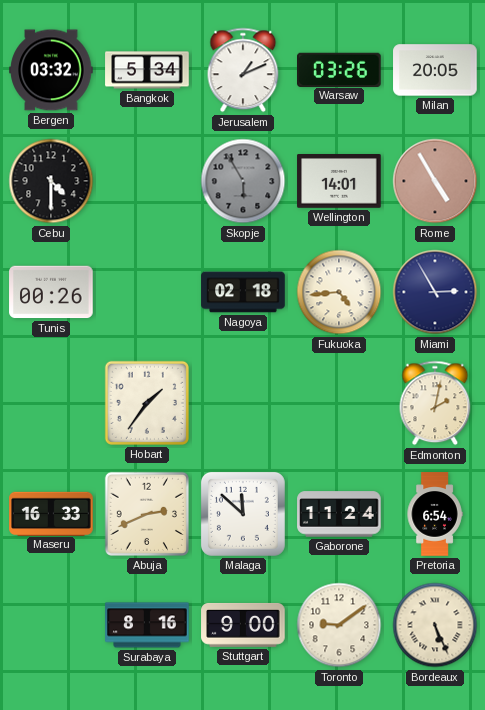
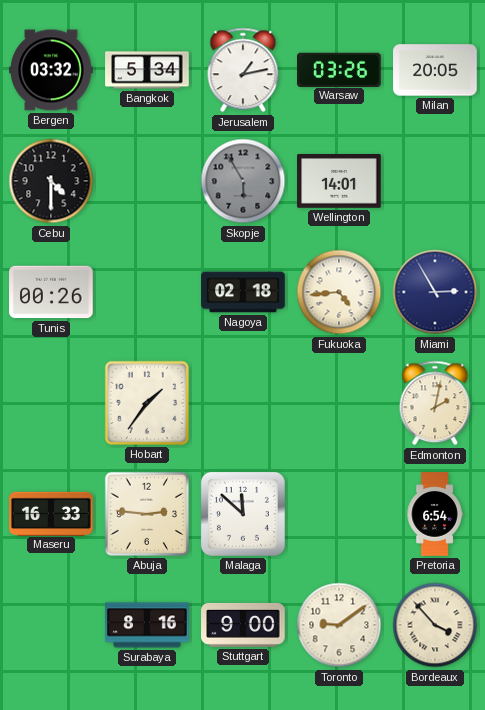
Jerusalem: 1:11 -> 1:13
Rome: 4:55 -> none
Abuja: 2:41 -> 2:46
Gaborone: 11:24 -> none
Bordeaux: 5:26 -> 3:53
